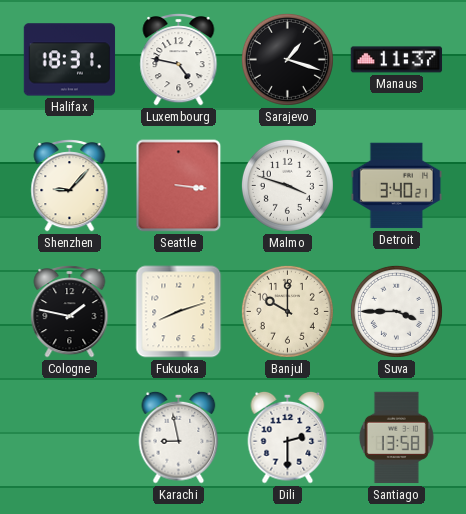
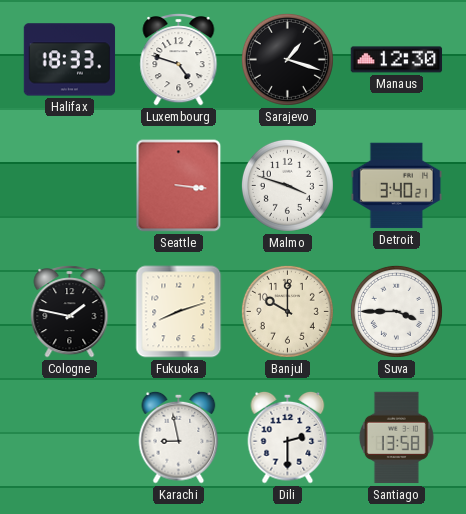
Halifax: 18:31 -> 18:33
Luxembourg: 4:47 -> 4:48
Manaus: 11:37 -> 12:30
Shenzhen: 9:07 -> none
